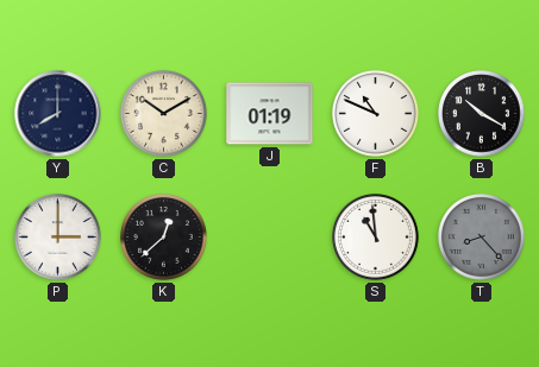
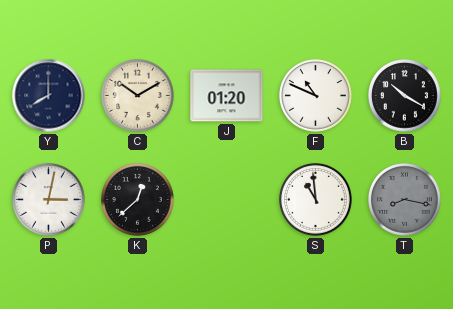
J: 01:19 -> 01:20
P: 3:00 -> 3:02
T: 8:23 -> 8:17
